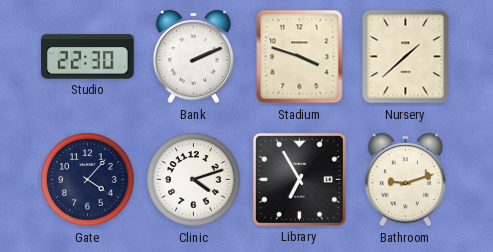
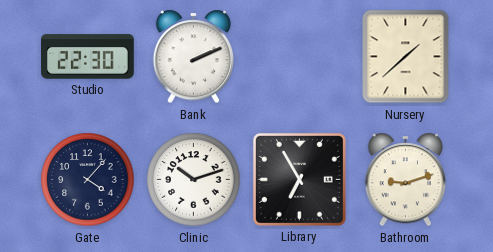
Stadium: 3:48 -> none
Clinic: 4:12 -> 10:12
